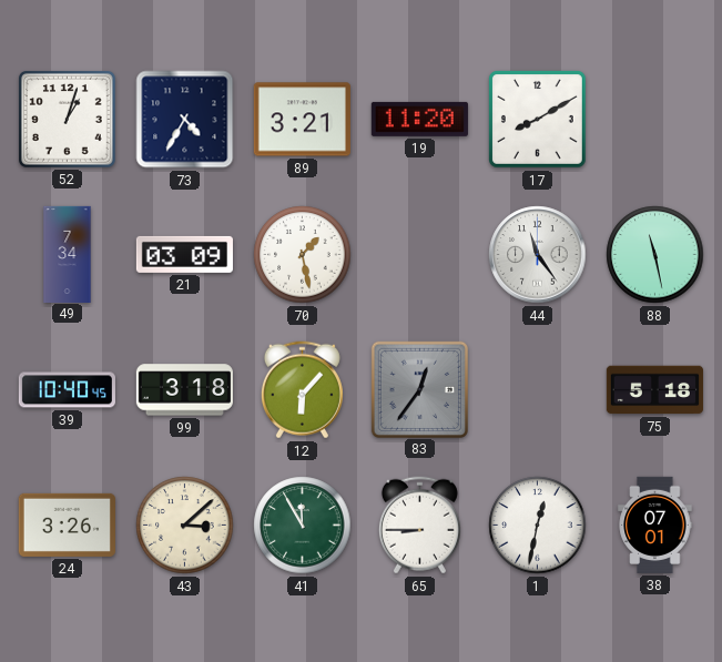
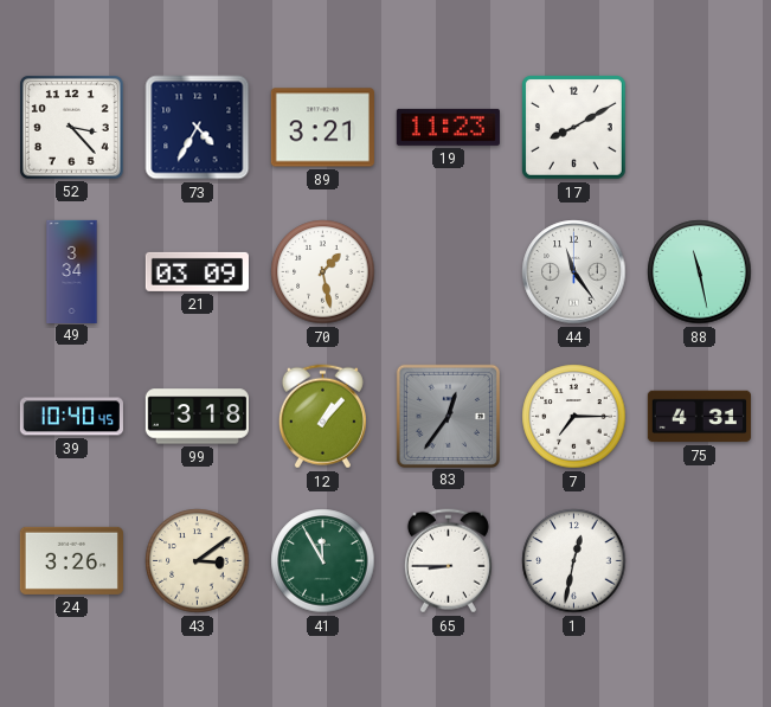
52: 1:03 -> 3:23
19: 11:20 -> 11:23
49: 7:34 -> 3:34
12: 6:07 -> 1:07
7: none -> 7:15
75: 5:18 -> 4:31
43: 3:08 -> 3:09
38: 07:01 -> none
